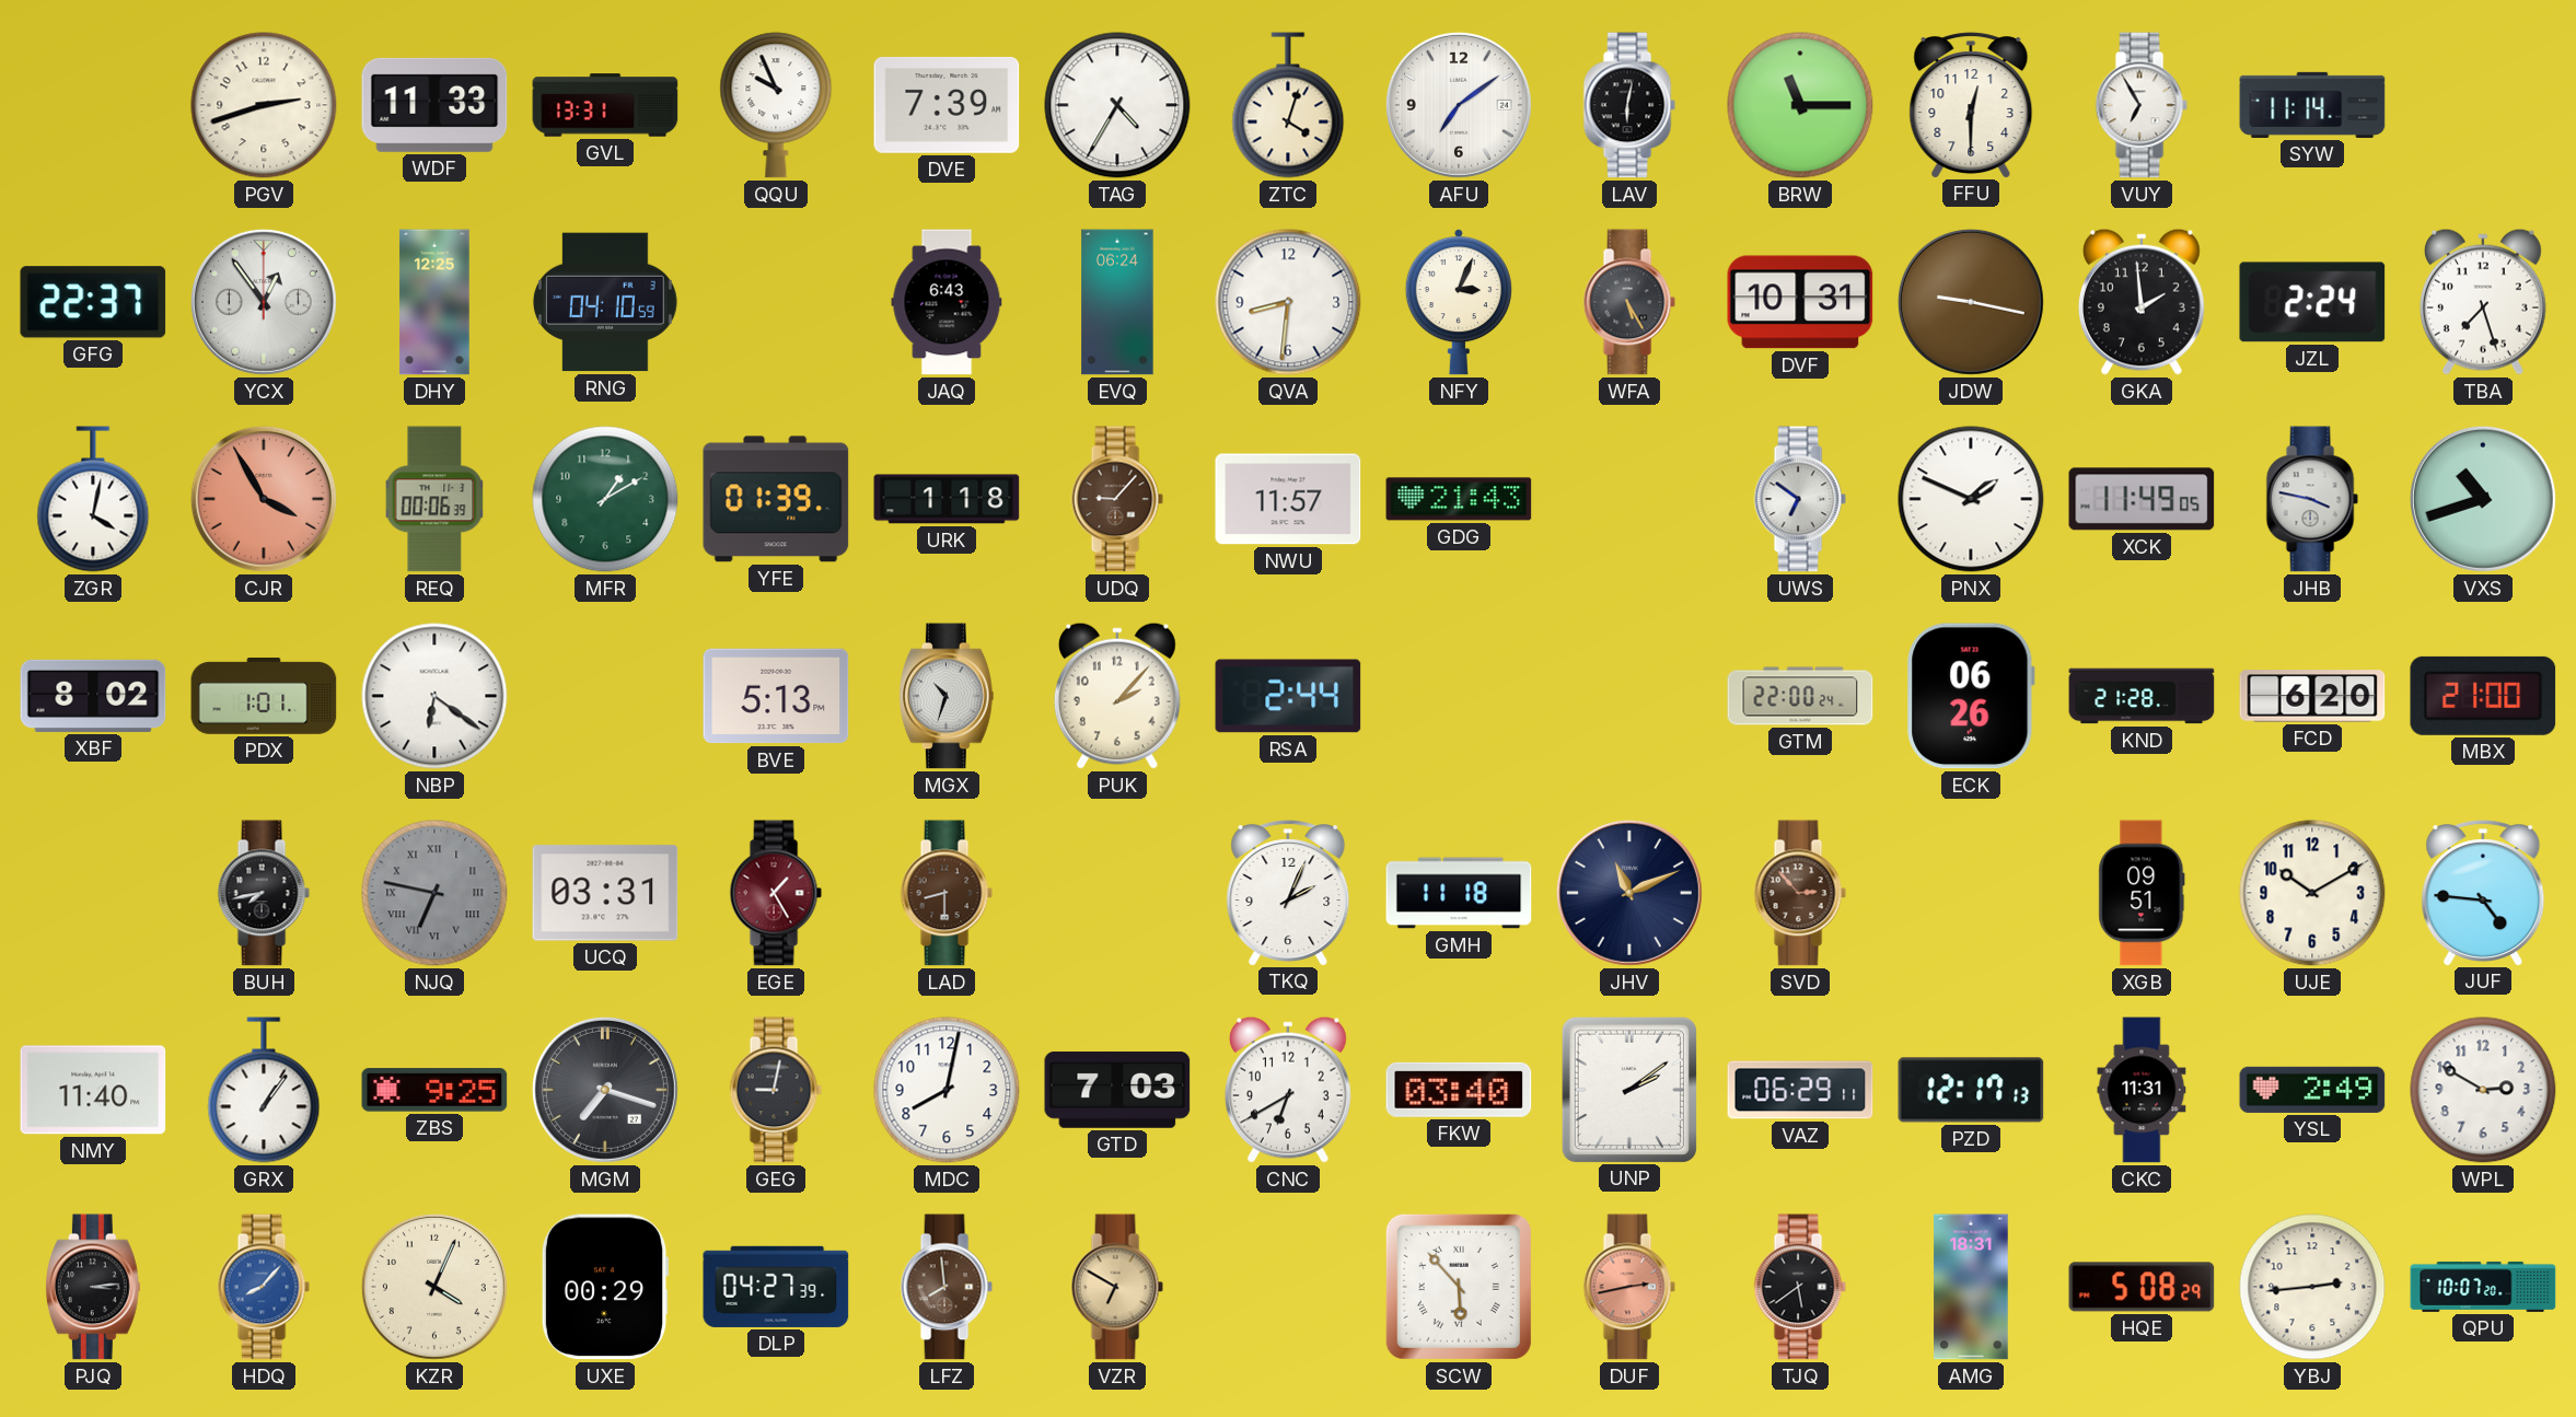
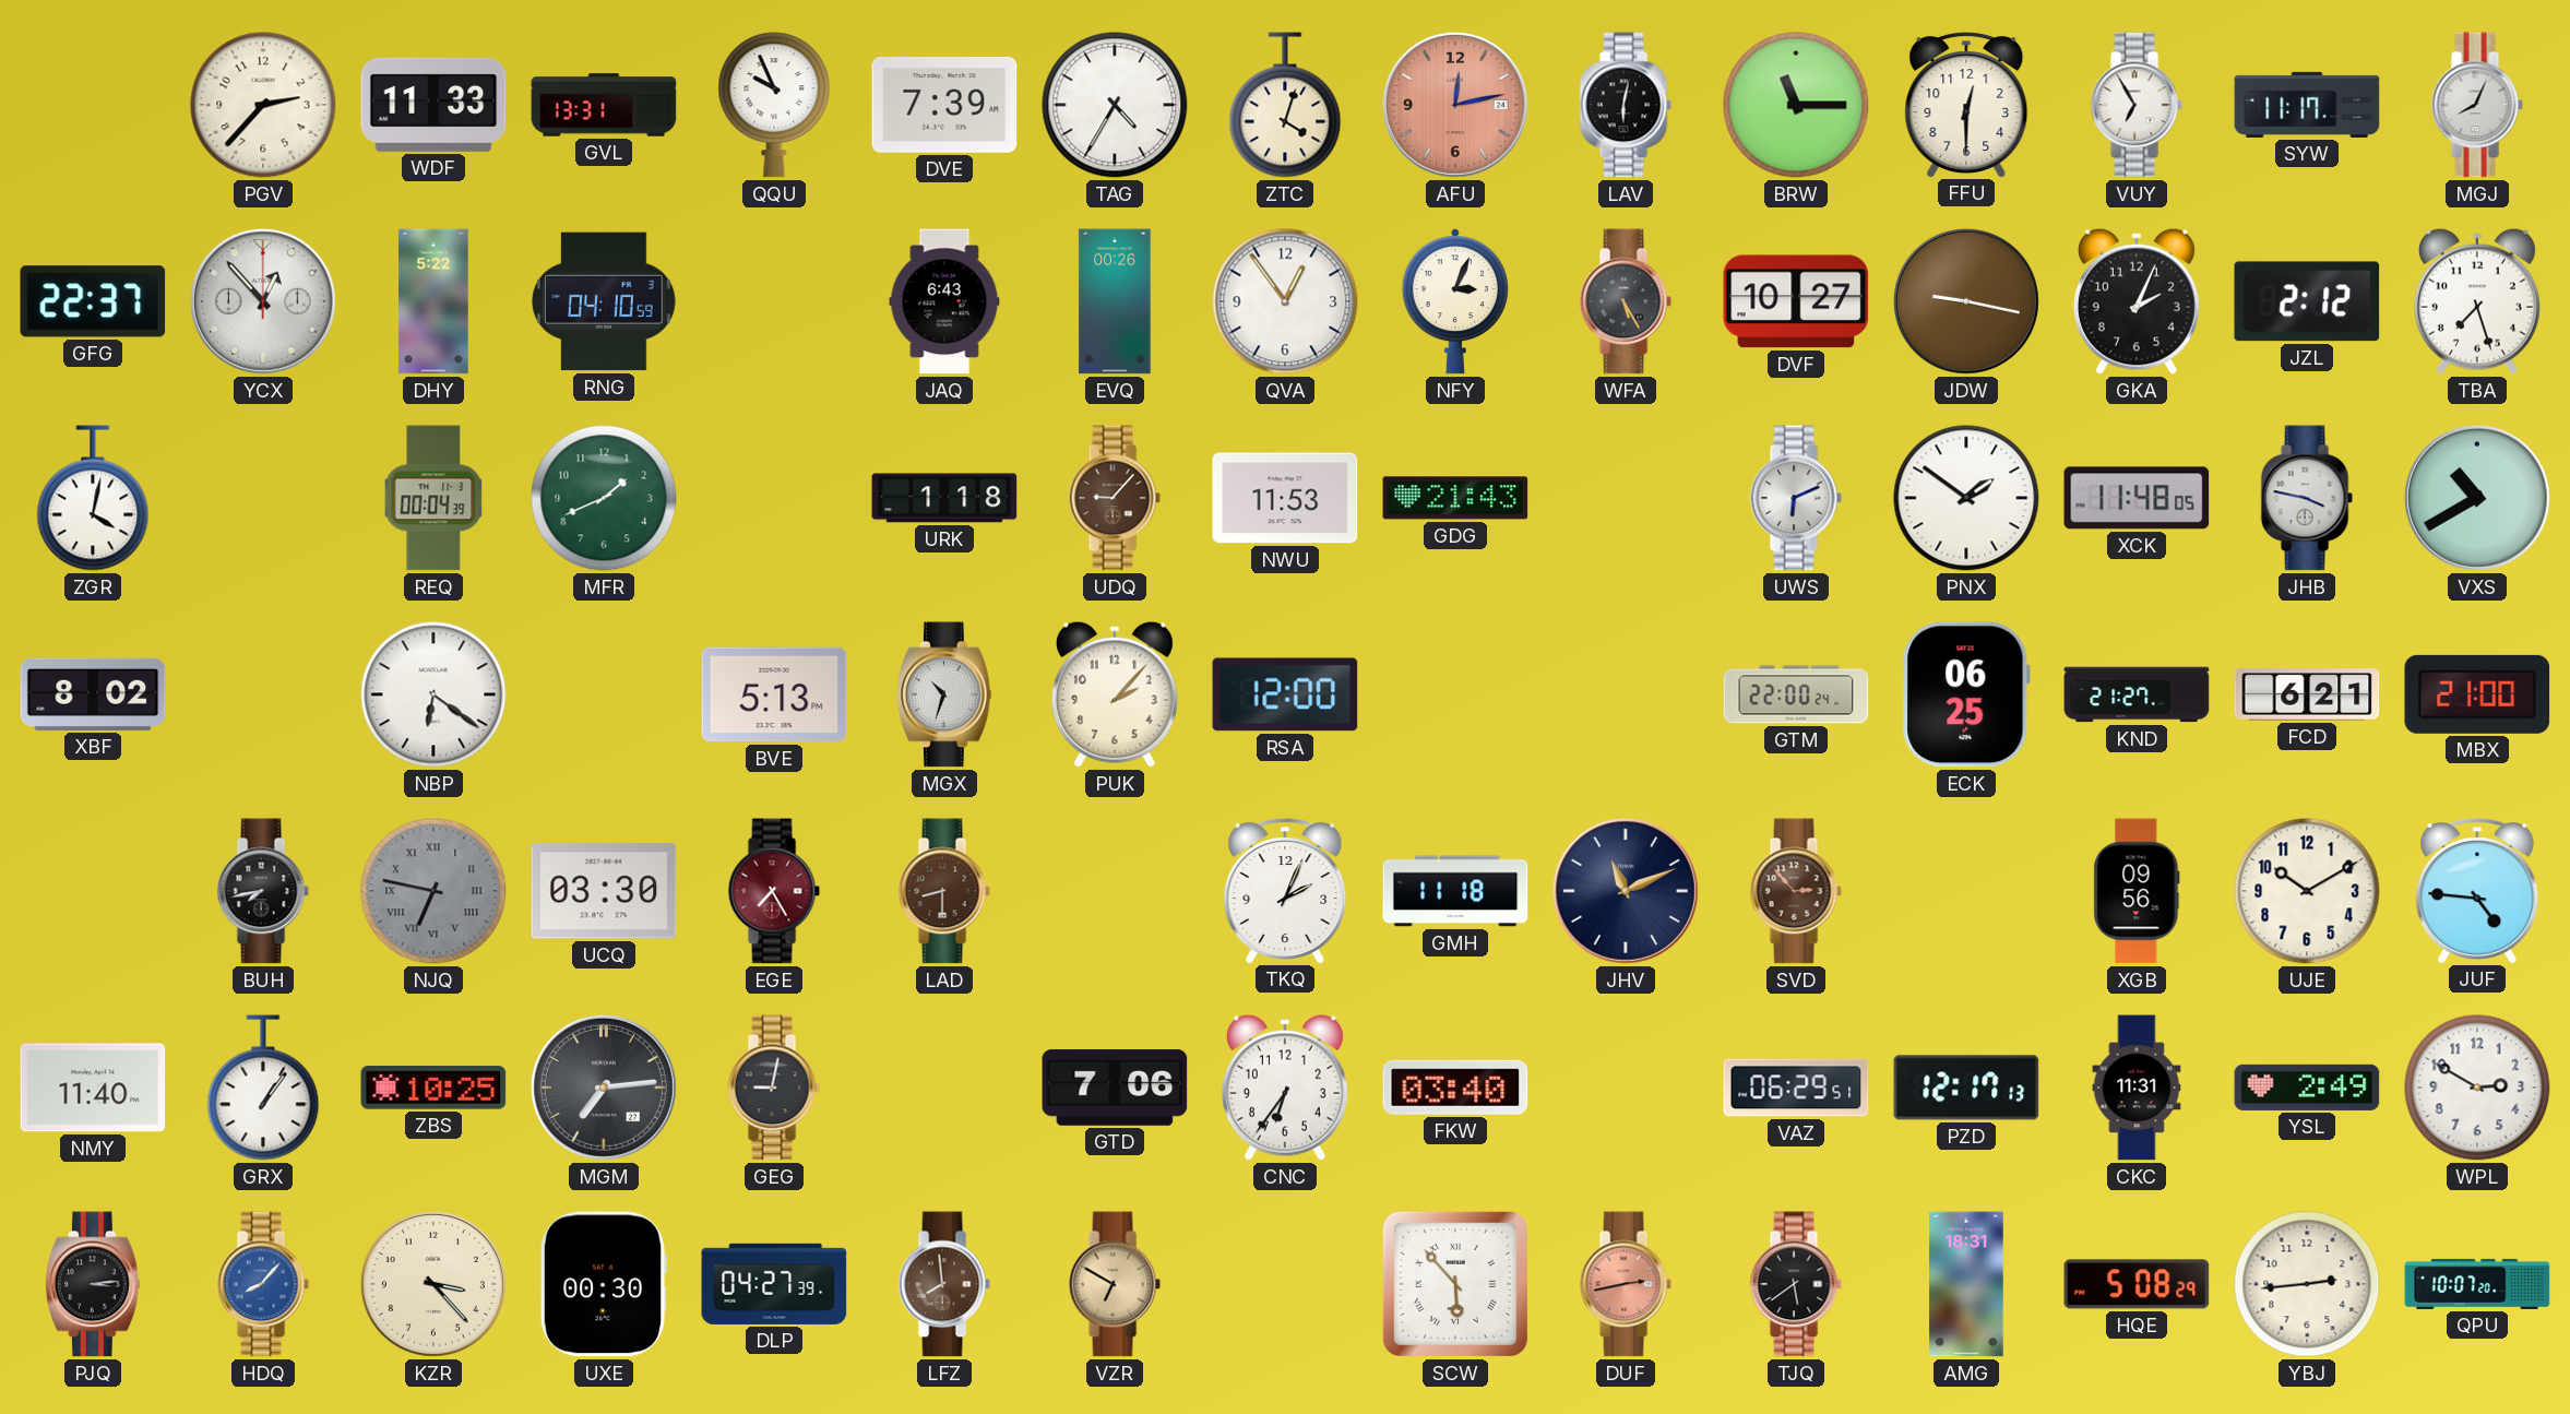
PGV: 2:42 -> 2:37
AFU: 7:09 -> 12:13
AFU dial: white -> salmon
SYW: 11:14 -> 11:17
MGJ: none -> 8:04
YCX: 12:54 -> 12:53
DHY: 12:25 -> 5:22
EVQ: 06:24 -> 00:26
QVA: 8:31 -> 12:54
DVF: 10:31 -> 10:27
GKA: 1:59 -> 2:04
JZL: 2:24 -> 2:12
CJR: 3:55 -> none
REQ: 00:06 -> 00:04
MFR: 1:10 -> 1:41
YFE: 01:39 -> none
NWU: 11:57 -> 11:53
UWS: 6:51 -> 6:11
PNX: 1:49 -> 1:51
XCK: 11:49 -> 11:48
VXS: 10:42 -> 10:40
PDX: 1:01 -> none
RSA: 2:44 -> 12:00
ECK: 06:26 -> 06:25
KND: 21:28 -> 21:27
FCD: 6:20 -> 6:21
UCQ: 03:31 -> 03:30
EGE: 1:25 -> 7:25
XGB: 09:51 -> 09:56
ZBS: 9:25 -> 10:25
MGM: 7:18 -> 7:14
MDC: 8:02 -> none
GTD: 7:03 -> 7:06
CNC: 6:40 -> 6:36
UNP: 2:09 -> none
VAZ: 06:29:11 -> 06:29:51
KZR: 4:04 -> 3:23
UXE: 00:29 -> 00:30
